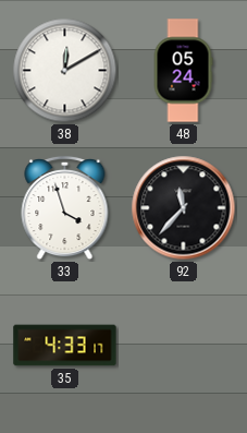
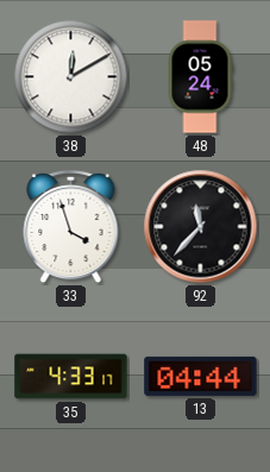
13: none -> 04:44
